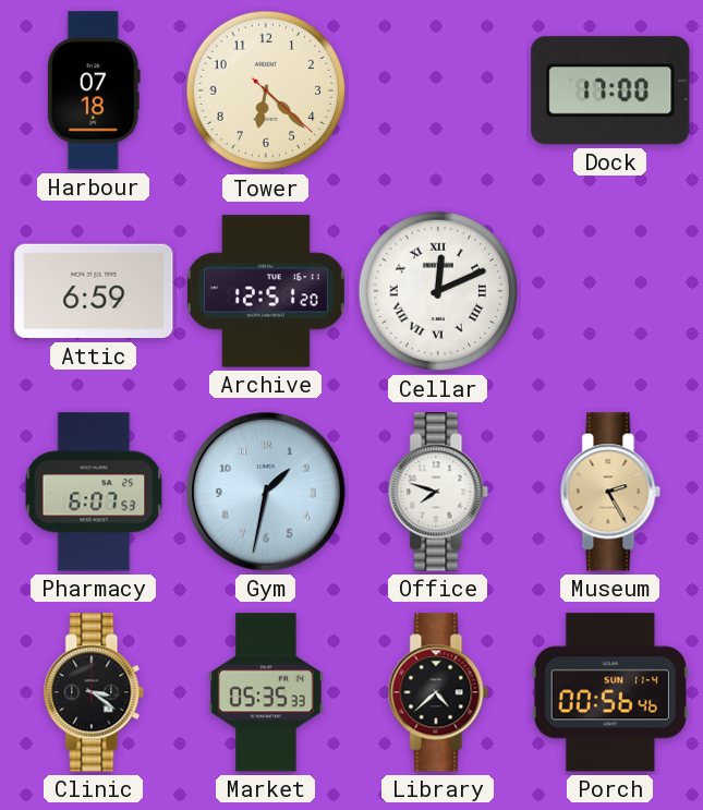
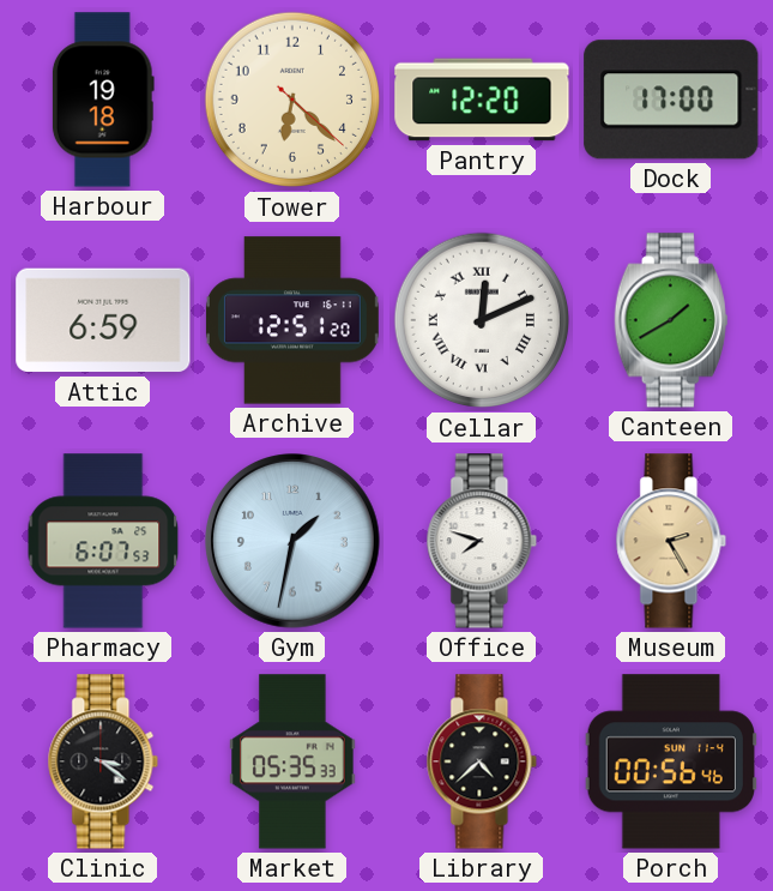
Harbour: 07:18 -> 19:18
Pantry: none -> 12:20
Canteen: none -> 1:40
